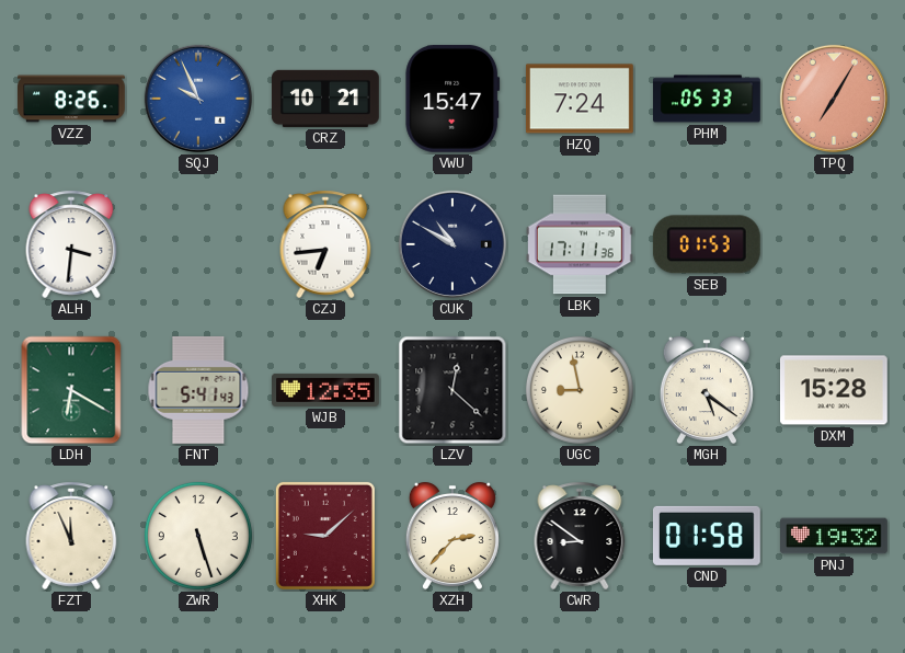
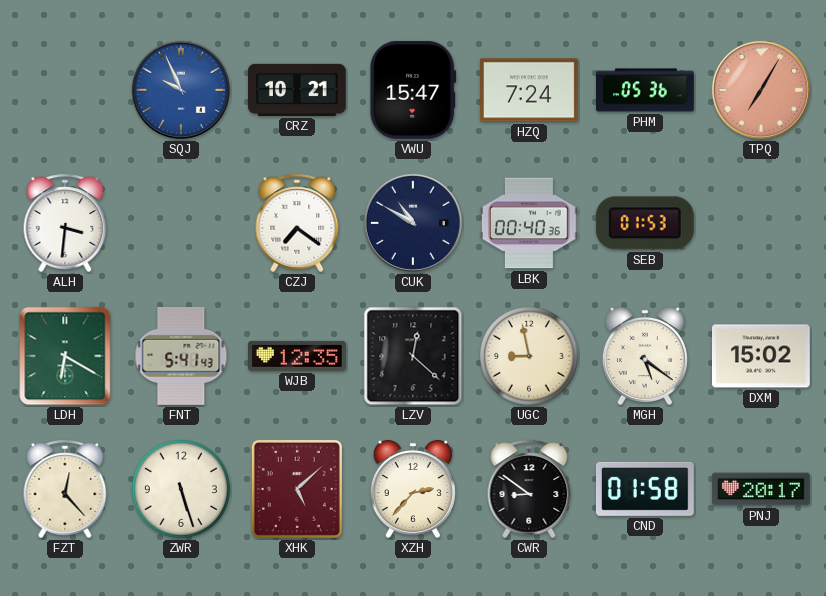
VZZ: 8:26 -> none
PHM: 05:33 -> 05:36
CZJ: 6:44 -> 7:21
LBK: 17:11 -> 00:40
DXM: 15:28 -> 15:02
FZT: 11:56 -> 12:23
XHK: 9:08 -> 5:08
PNJ: 19:32 -> 20:17
